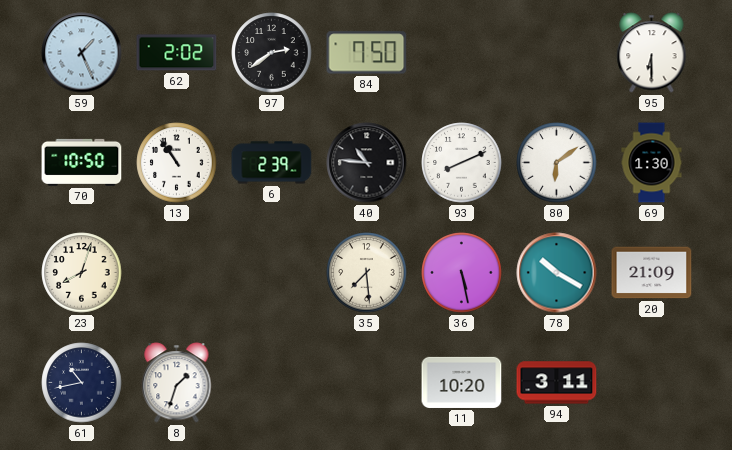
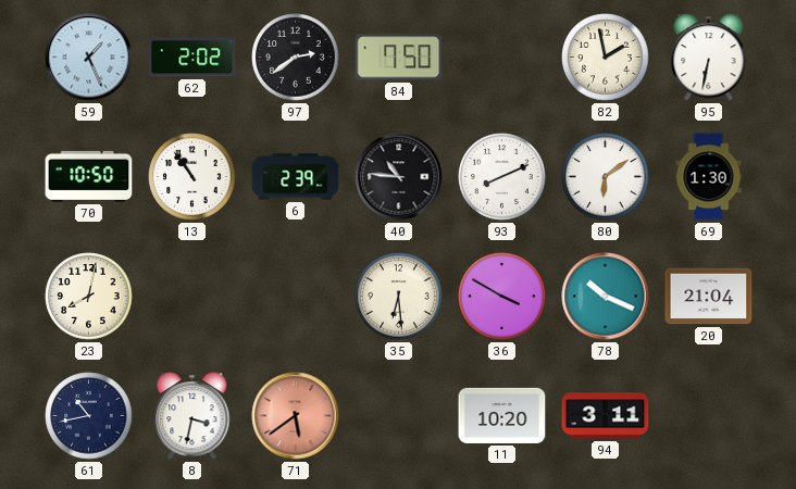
82: none -> 1:58
95: 6:30 -> 6:32
23: 8:03 -> 8:02
35: 7:29 -> 6:29
36: 5:28 -> 3:50
78: 10:20 -> 10:19
20: 21:09 -> 21:04
8: 1:33 -> 3:32
71: none -> 5:39
